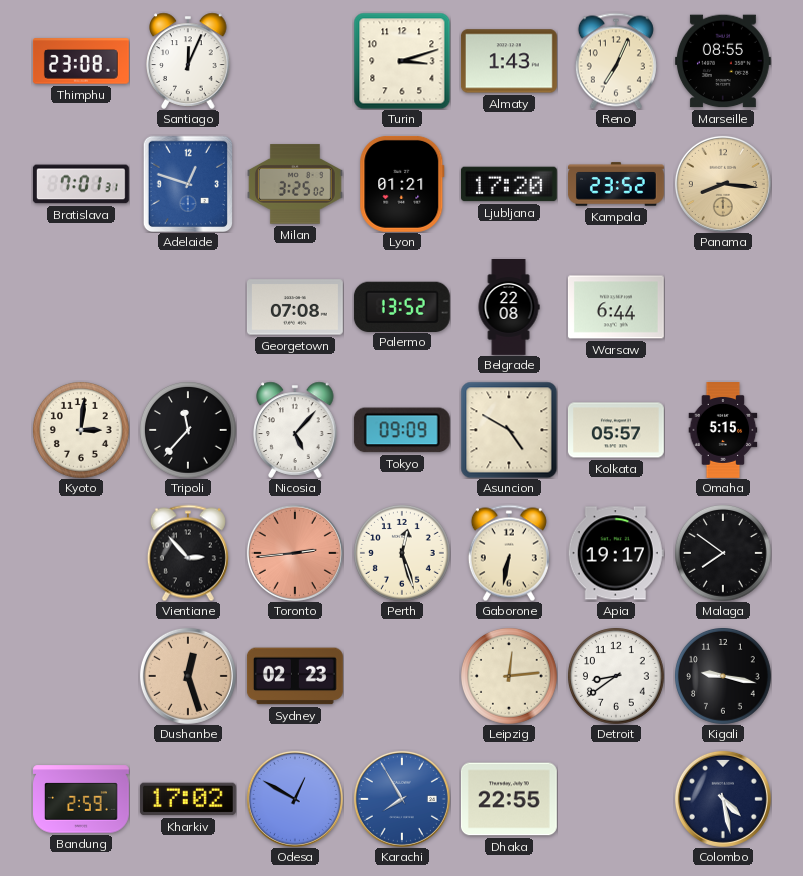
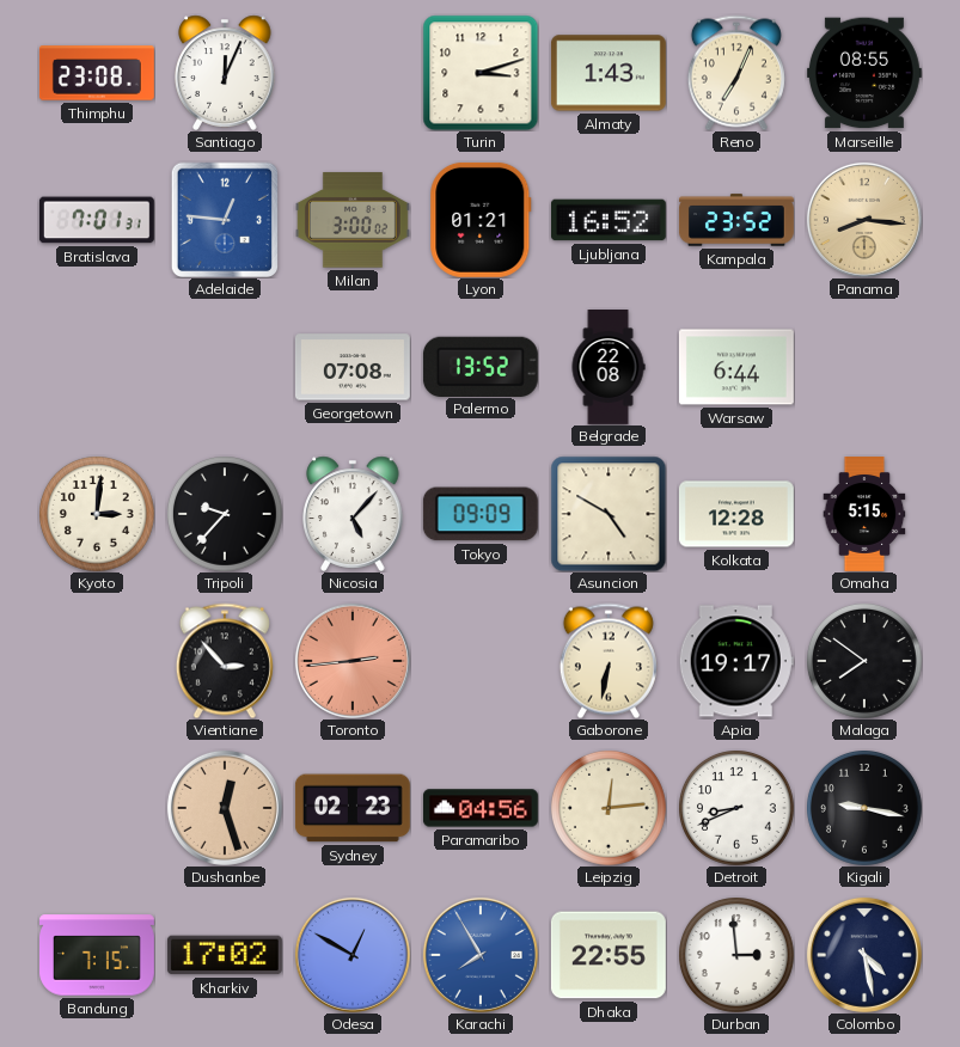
Adelaide: 12:48 -> 12:46
Milan: 3:25 -> 3:00
Ljubljana: 17:20 -> 16:52
Tripoli: 11:37 -> 9:37
Kolkata: 05:57 -> 12:28
Perth: 12:27 -> none
Paramaribo: none -> 04:56
Detroit: 8:39 -> 8:41
Bandung: 2:59 -> 7:15
Durban: none -> 2:59
